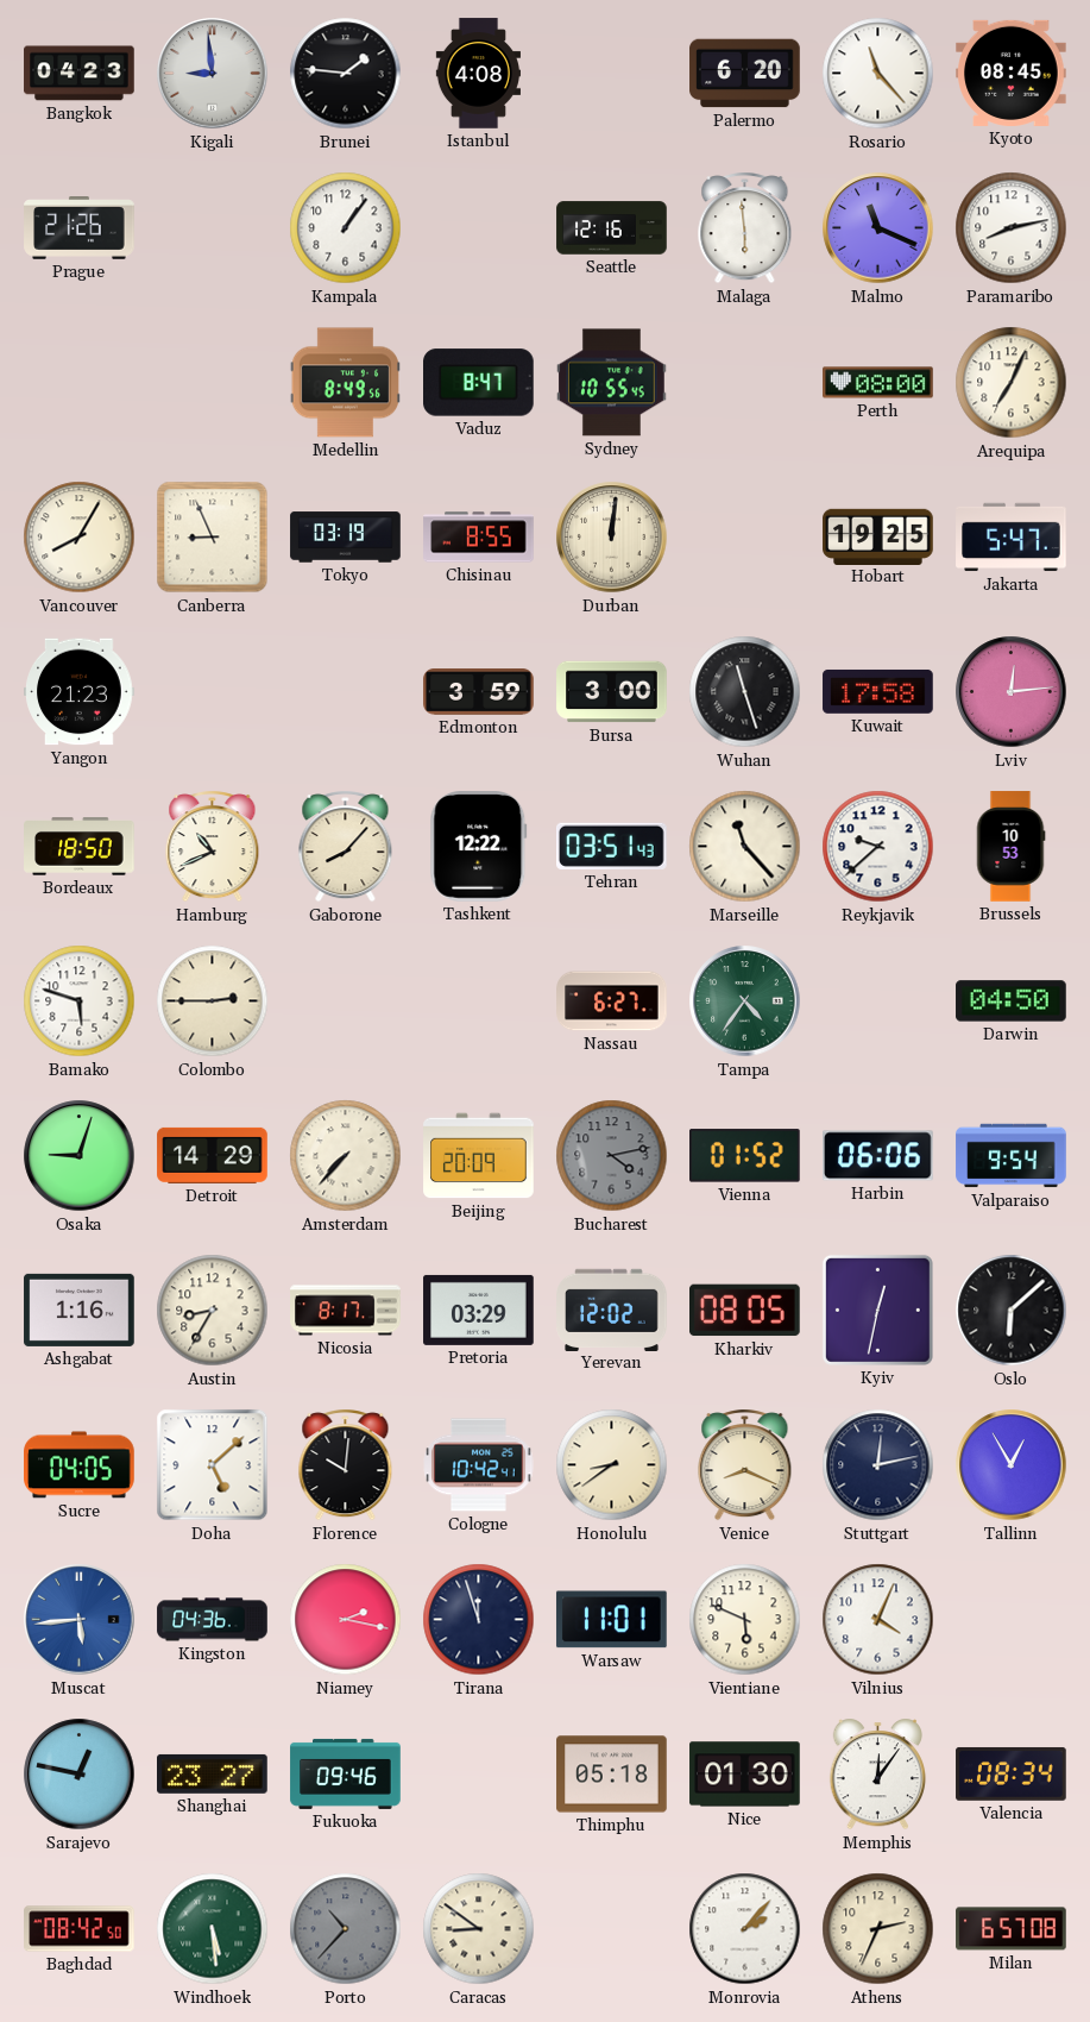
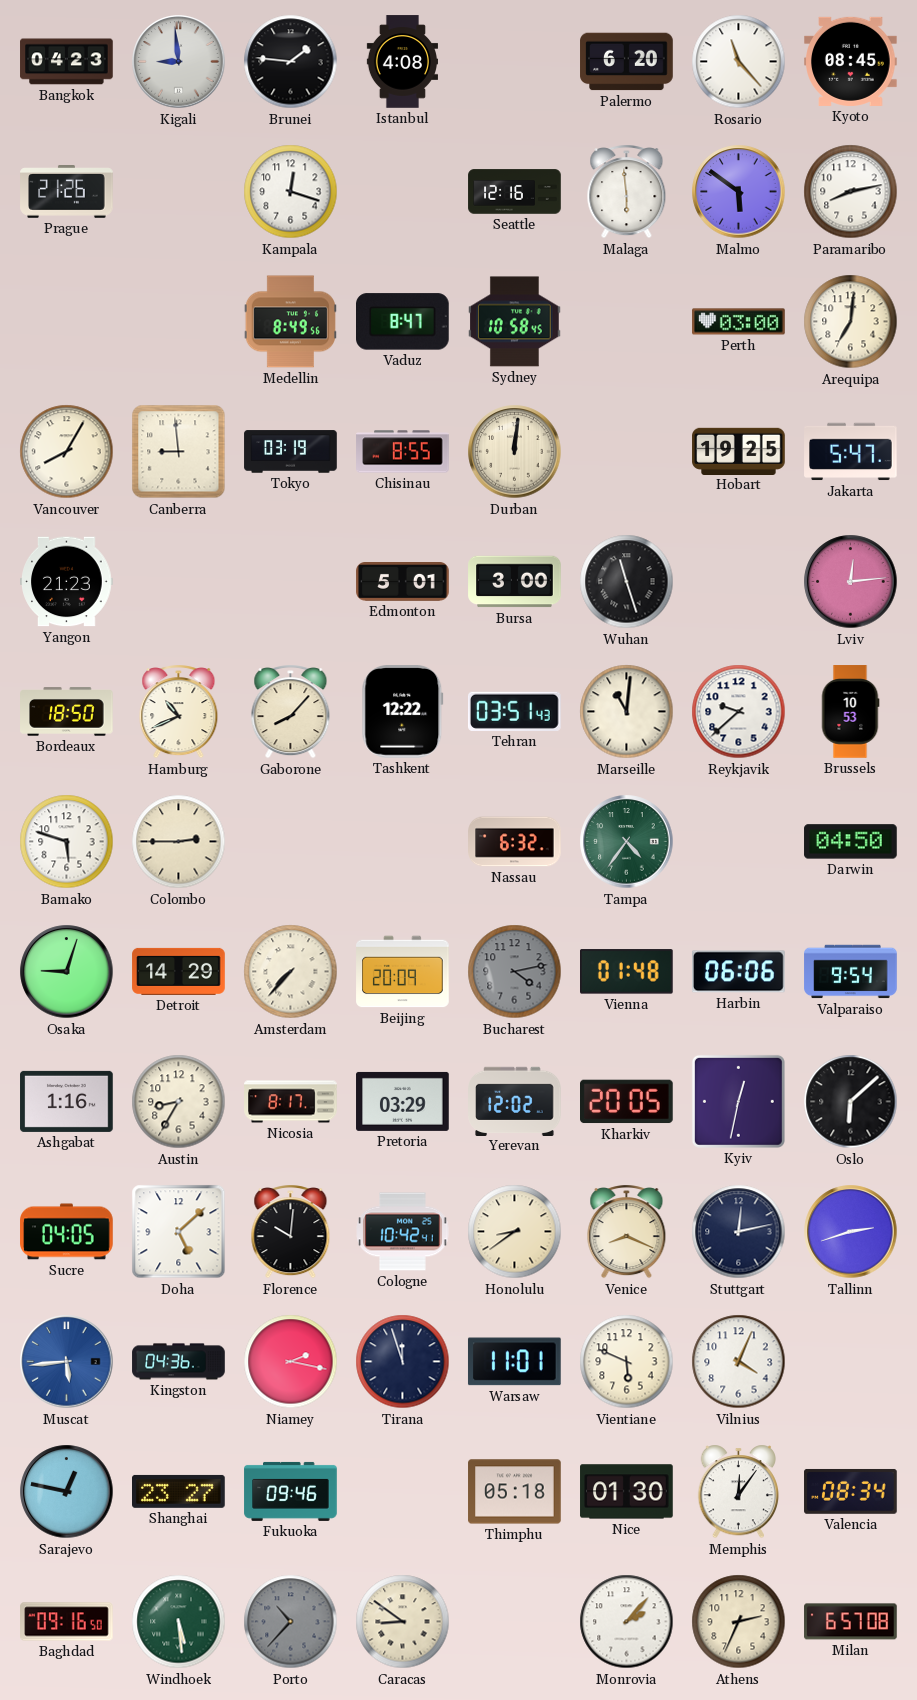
Kampala: 1:06 -> 12:18
Malmo: 11:19 -> 5:51
Sydney: 10:55 -> 10:58
Perth: 08:00 -> 03:00
Arequipa: 7:04 -> 7:01
Canberra: 8:56 -> 8:59
Edmonton: 3:59 -> 5:01
Kuwait: 17:58 -> none
Marseille: 11:23 -> 11:01
Nassau: 6:27 -> 6:32
Vienna: 01:52 -> 01:48
Kharkiv: 08:05 -> 20:05
Tallinn: 12:55 -> 2:42
Baghdad: 08:42 -> 09:16
